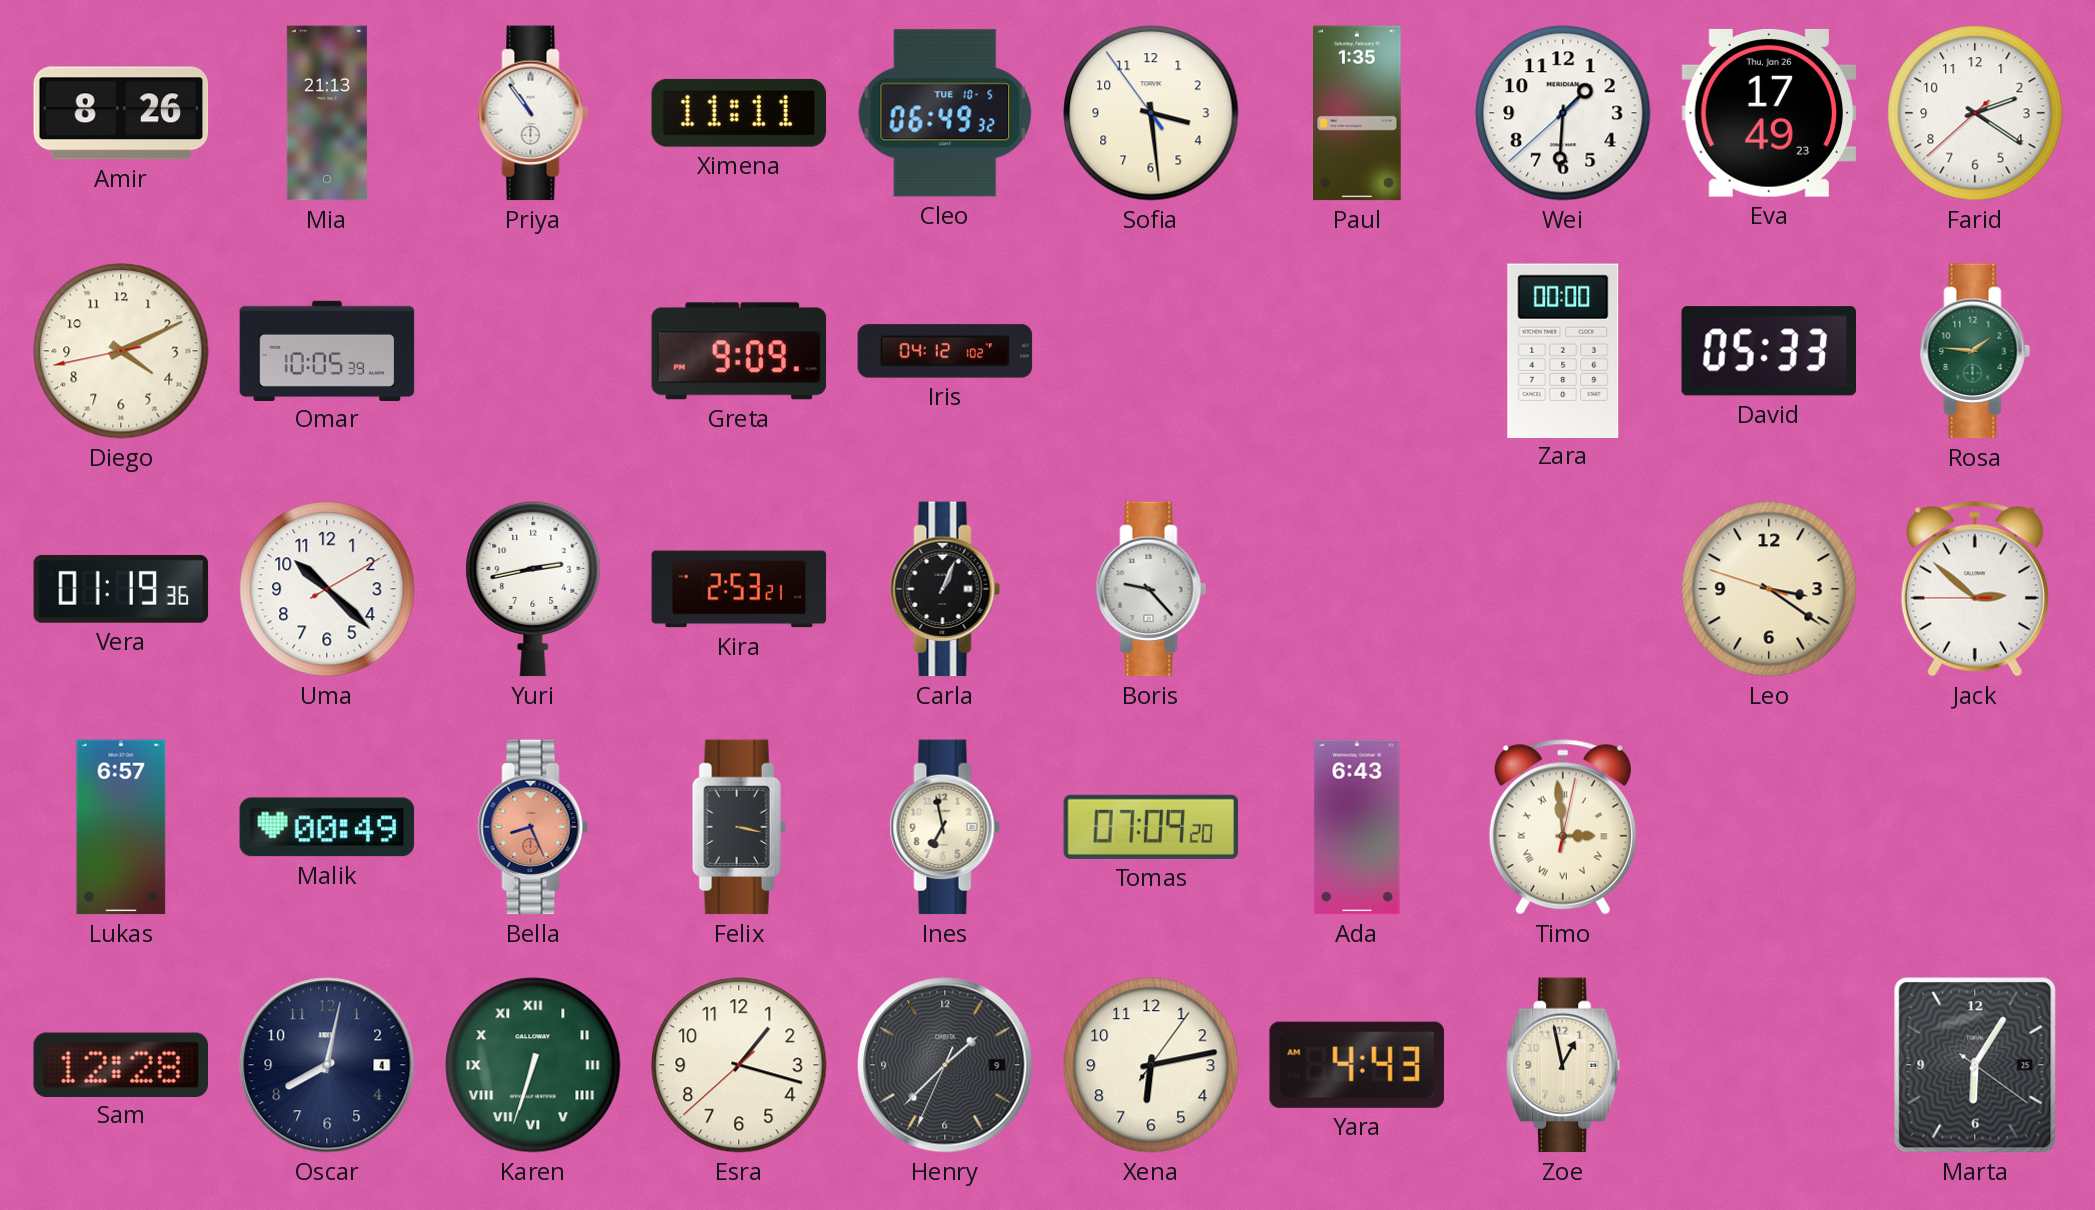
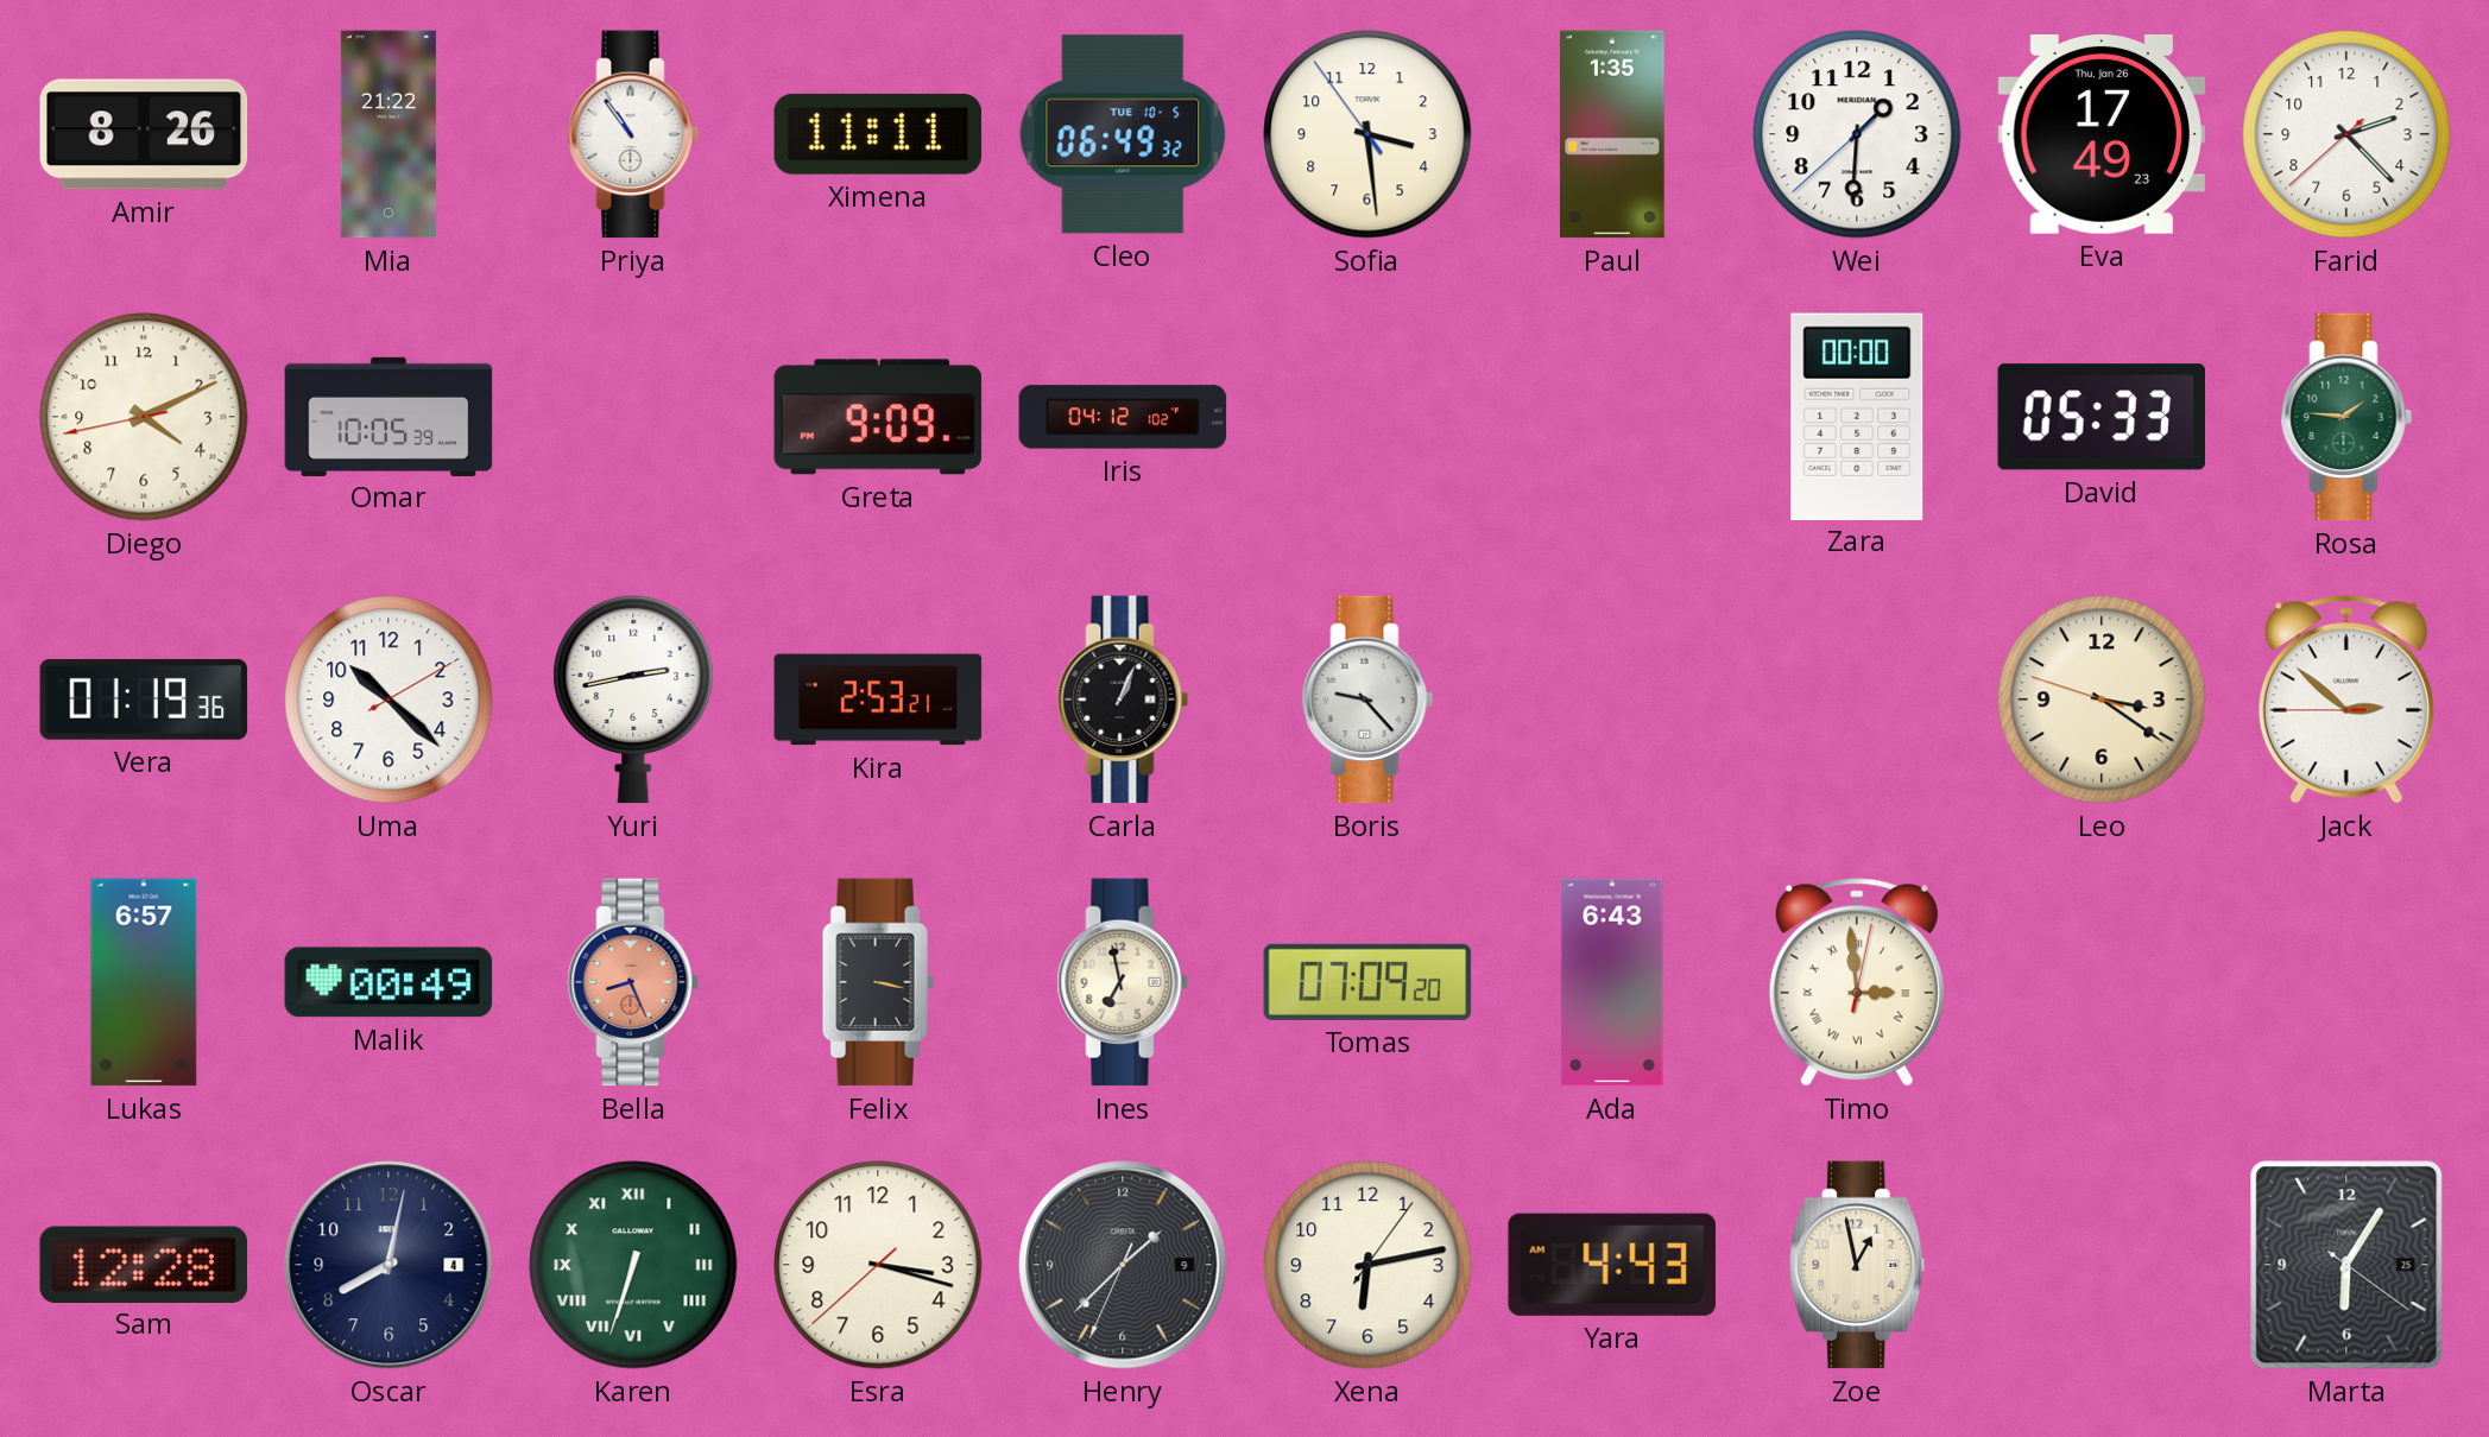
Mia: 21:13 -> 21:22
Farid: 2:20 -> 2:22
Esra: 1:17 -> 3:17
